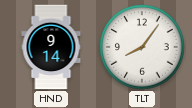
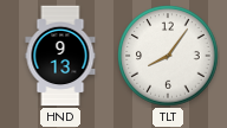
HND: 9:14 -> 9:13
